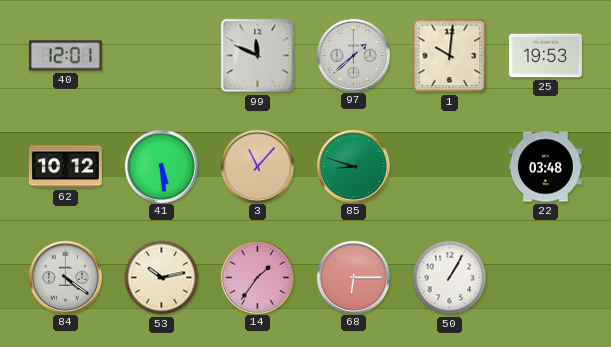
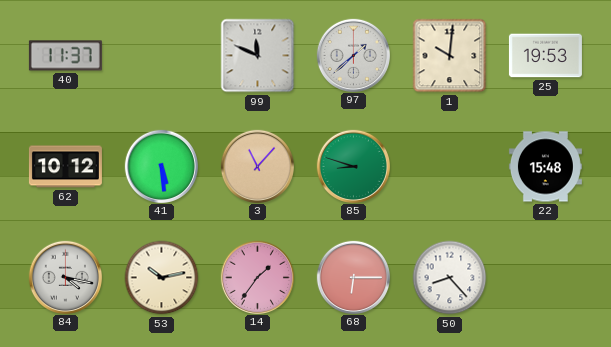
40: 12:01 -> 11:37
22: 03:48 -> 15:48
84: 4:21 -> 4:17
50: 1:05 -> 8:23
